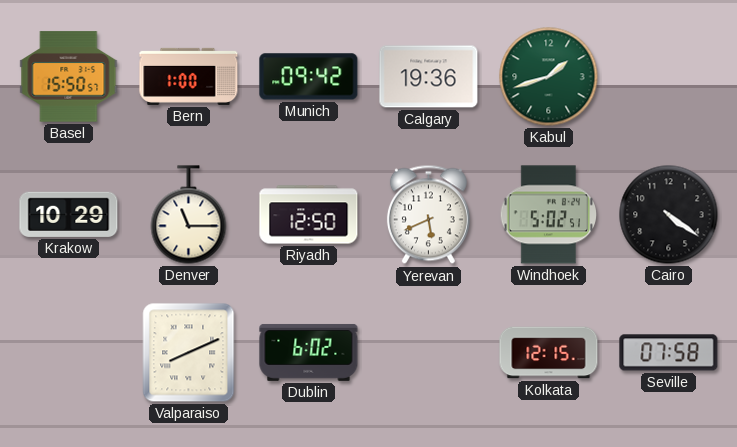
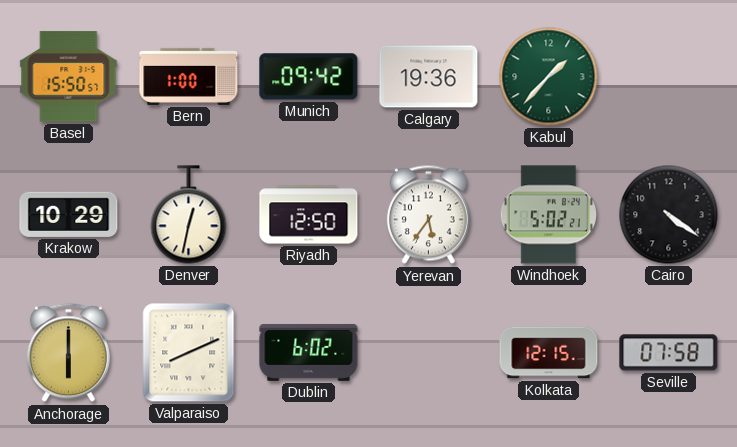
Kabul: 1:42 -> 1:37
Denver: 11:15 -> 12:32
Yerevan: 5:41 -> 5:36
Windhoek: 5:02:51 -> 5:02:21
Anchorage: none -> 6:00
